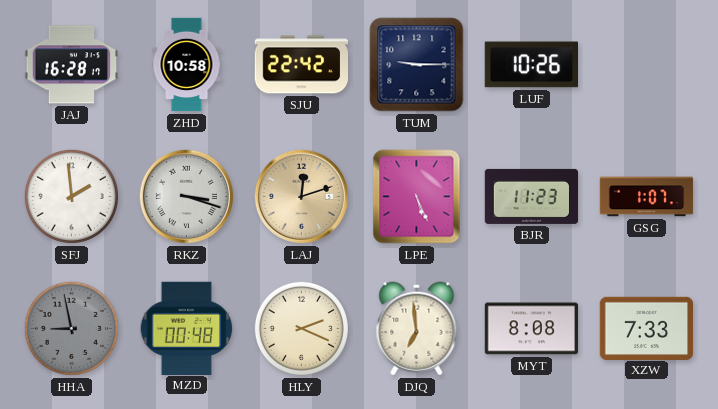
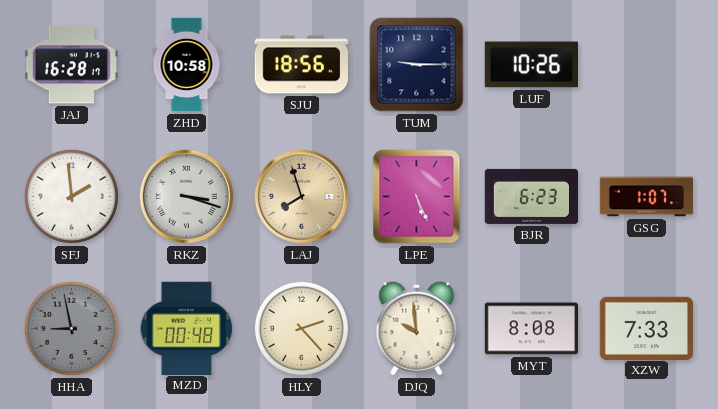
SJU: 22:42 -> 18:56
LAJ: 12:12 -> 7:57
BJR: 11:23 -> 6:23
HLY: 2:19 -> 2:23
DJQ: 6:59 -> 9:59
